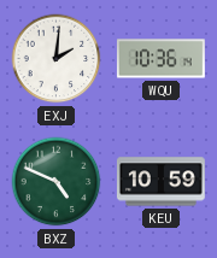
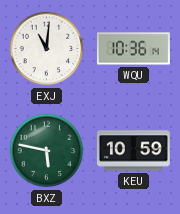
EXJ: 2:01 -> 11:01
BXZ: 4:49 -> 5:47
